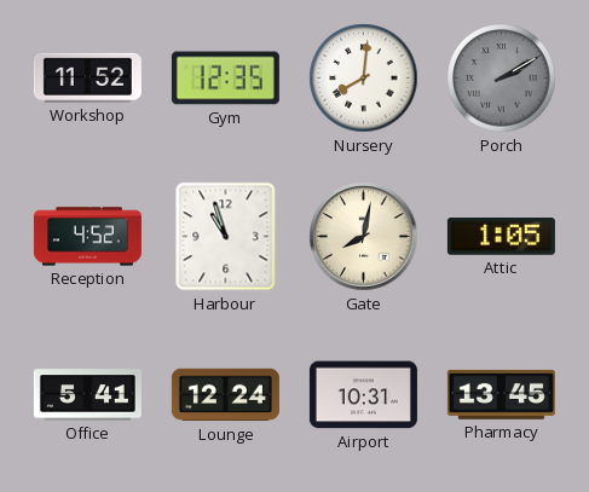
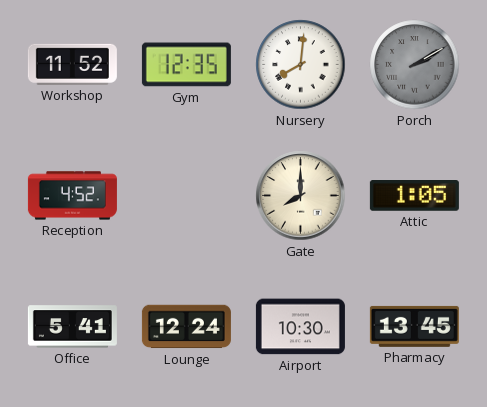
Harbour: 10:57 -> none
Gate: 8:02 -> 8:00
Airport: 10:31 -> 10:30
